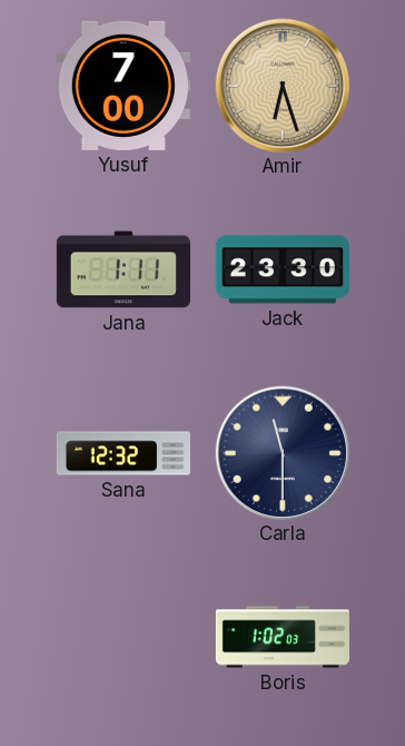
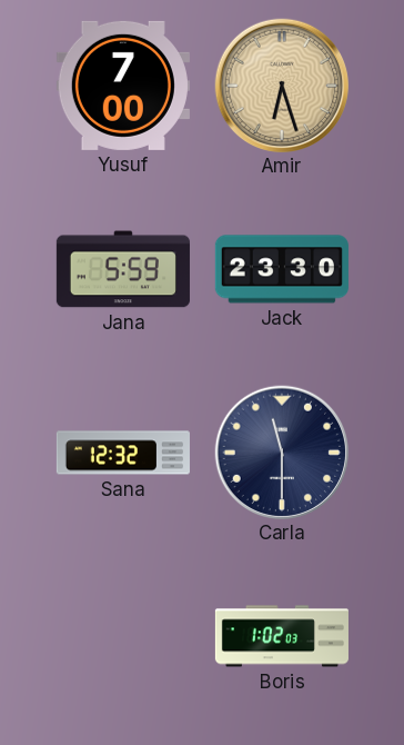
Jana: 1:11 -> 5:59
